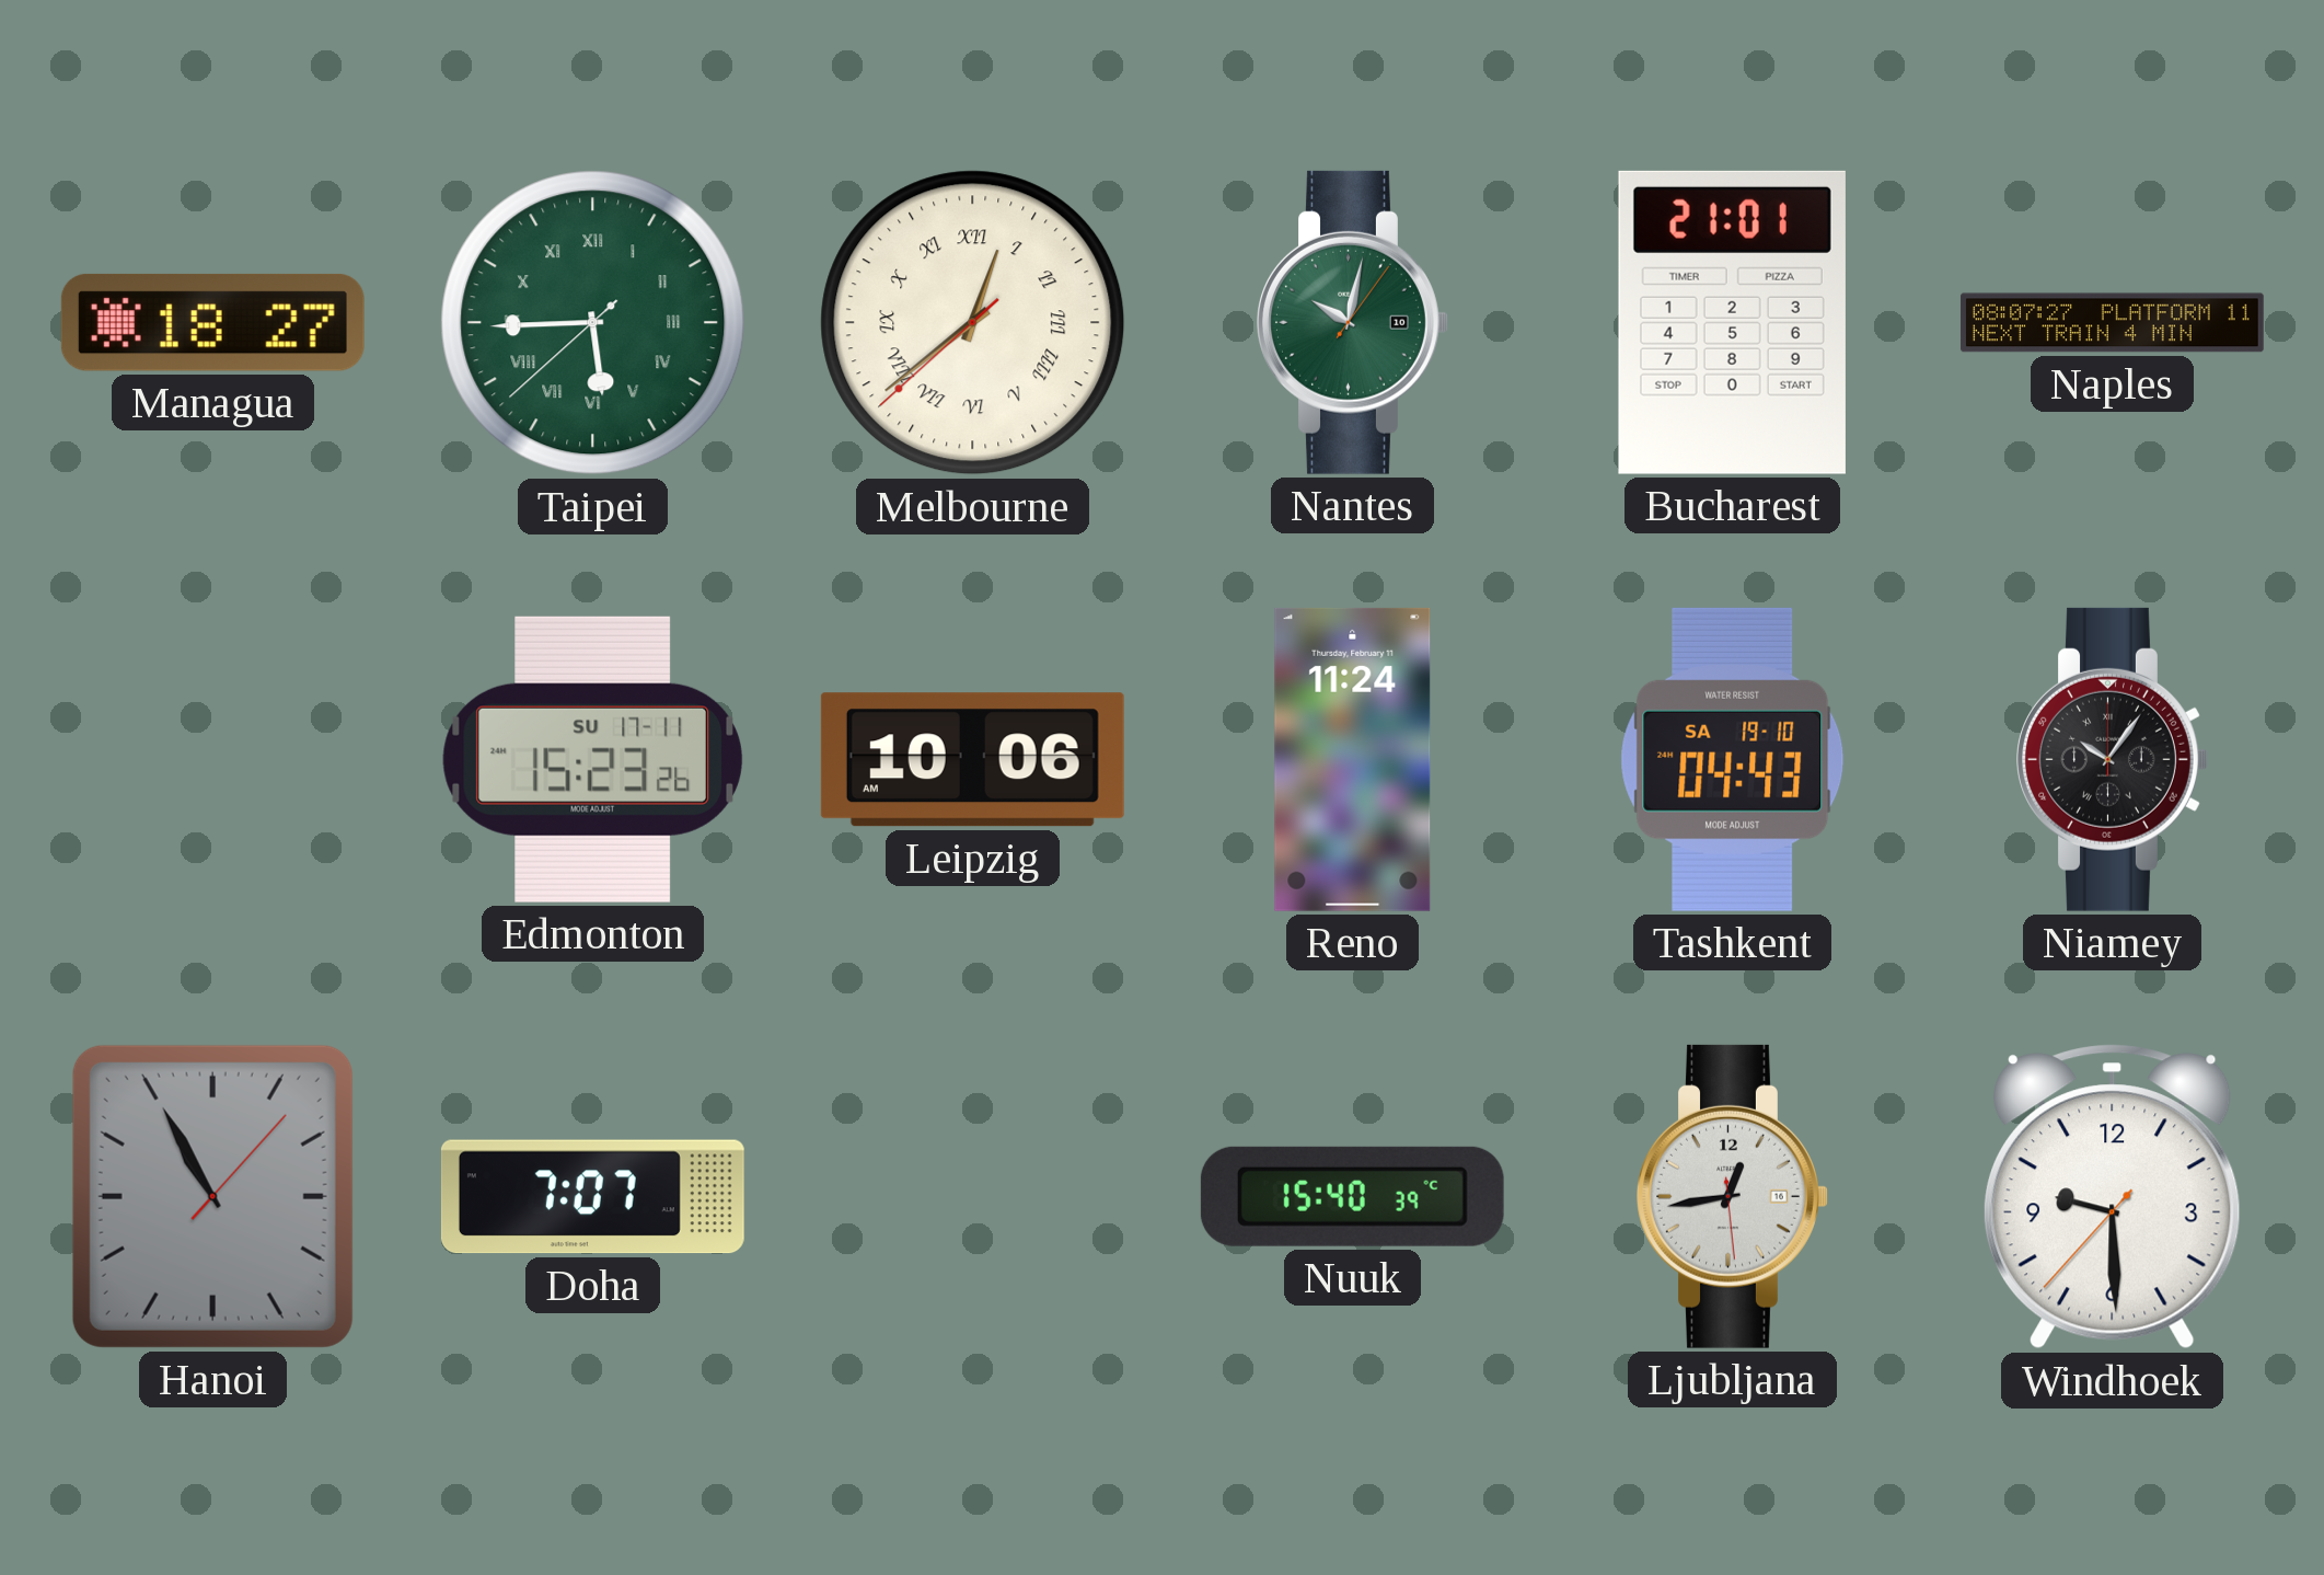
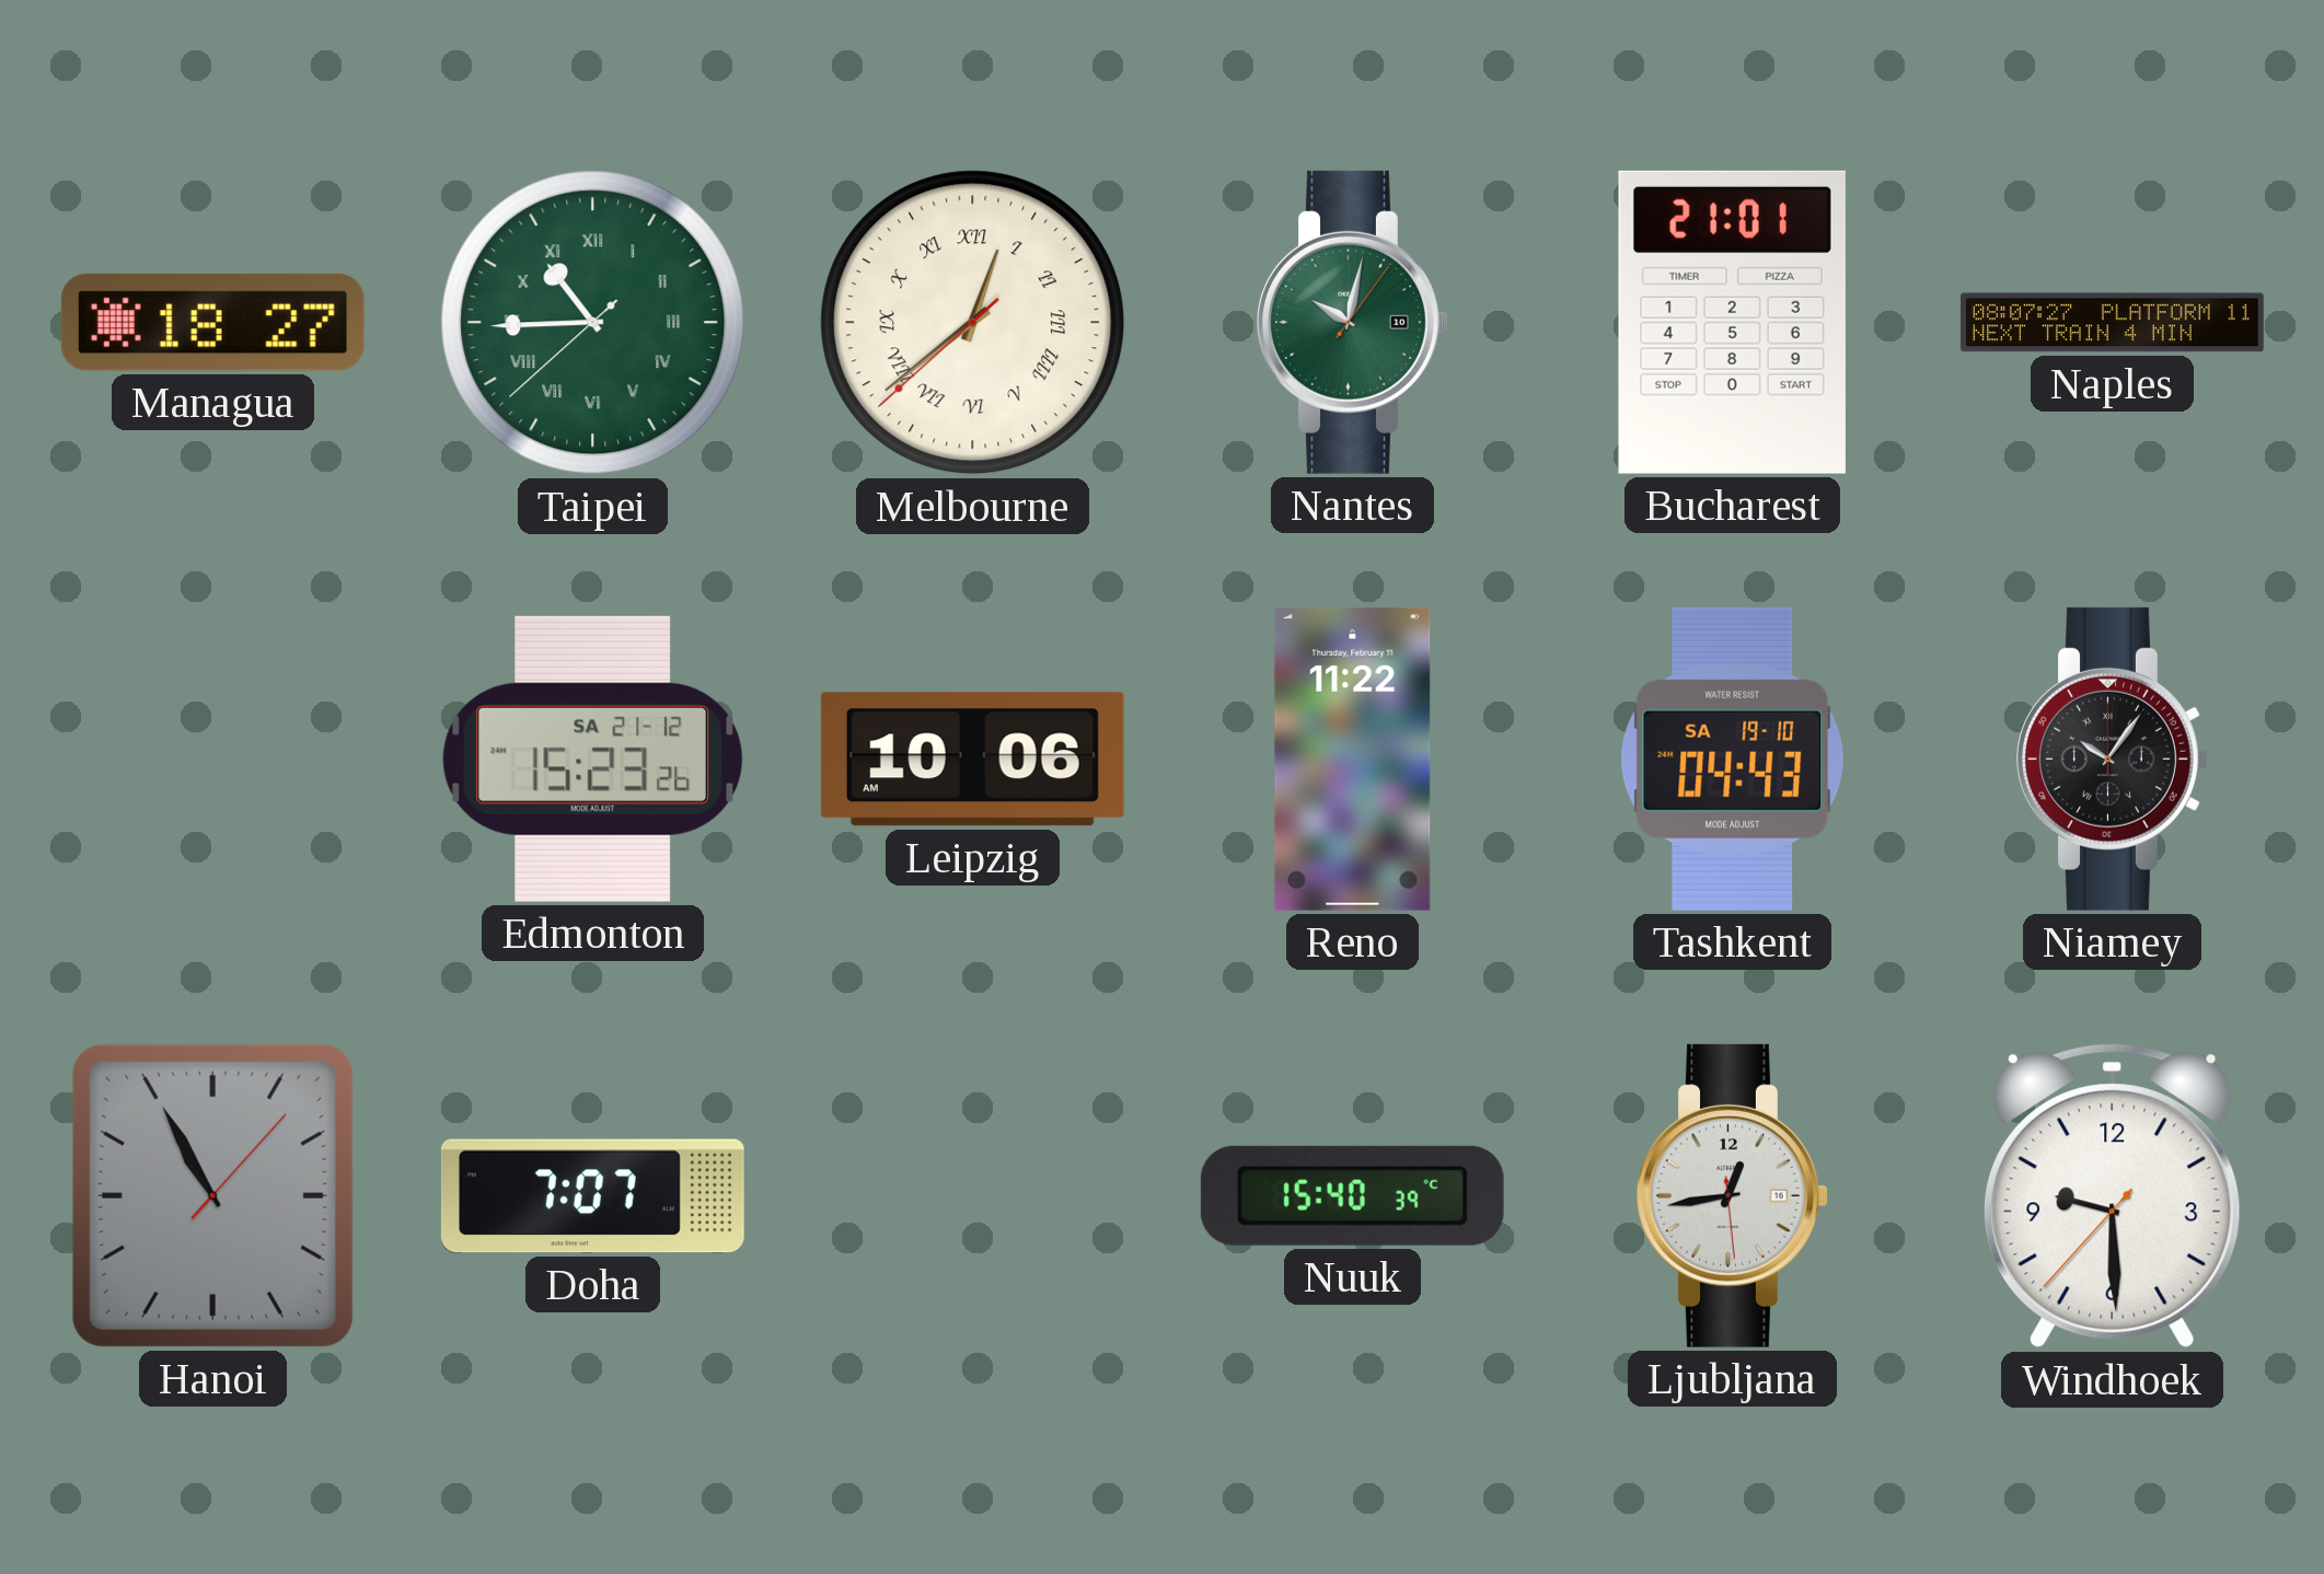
Taipei: 5:44 -> 10:44
Edmonton date: SU 17-11 -> SA 21-12
Reno: 11:24 -> 11:22
